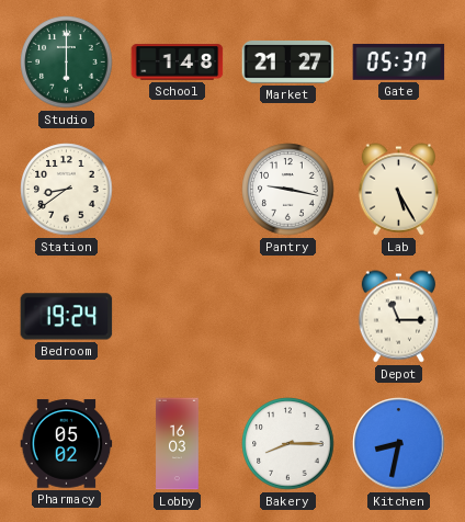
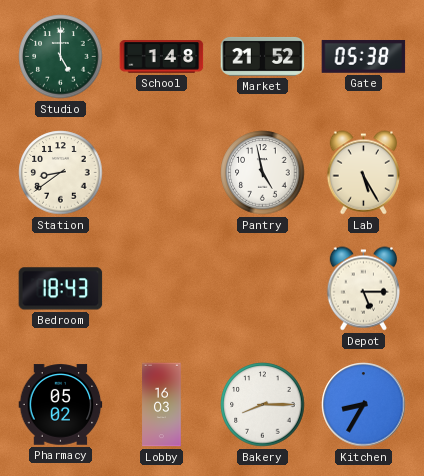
Studio: 6:00 -> 5:00
Market: 21:27 -> 21:52
Gate: 05:37 -> 05:38
Pantry: 9:17 -> 4:58
Bedroom: 19:24 -> 18:43
Depot: 11:15 -> 5:15
Kitchen: 8:32 -> 8:35
